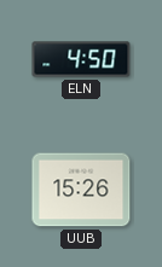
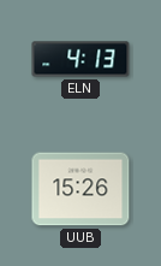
ELN: 4:50 -> 4:13
